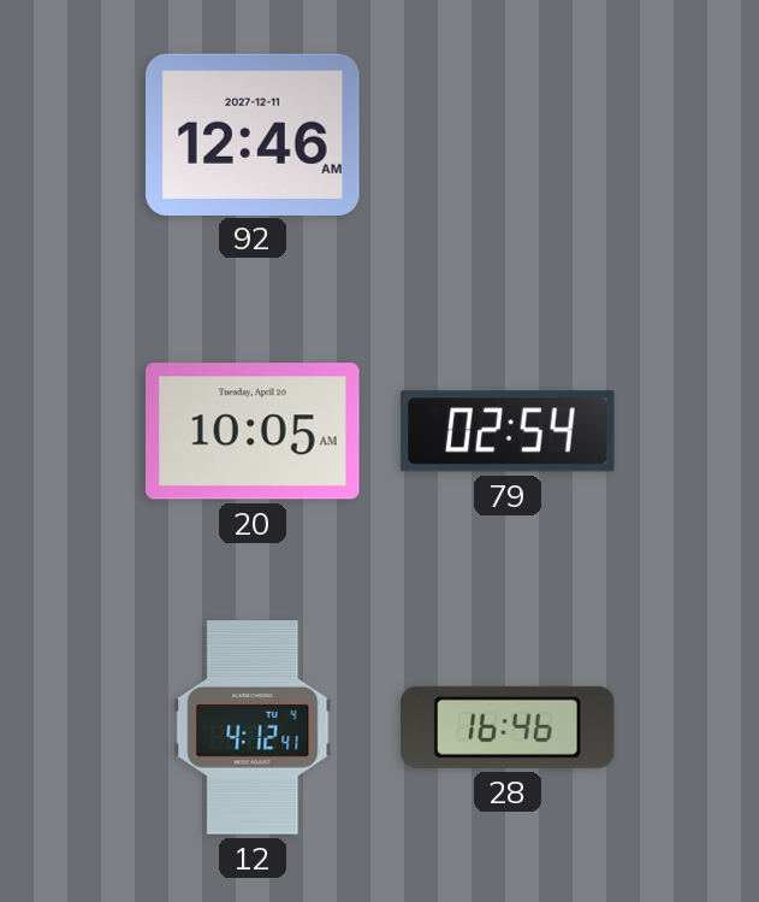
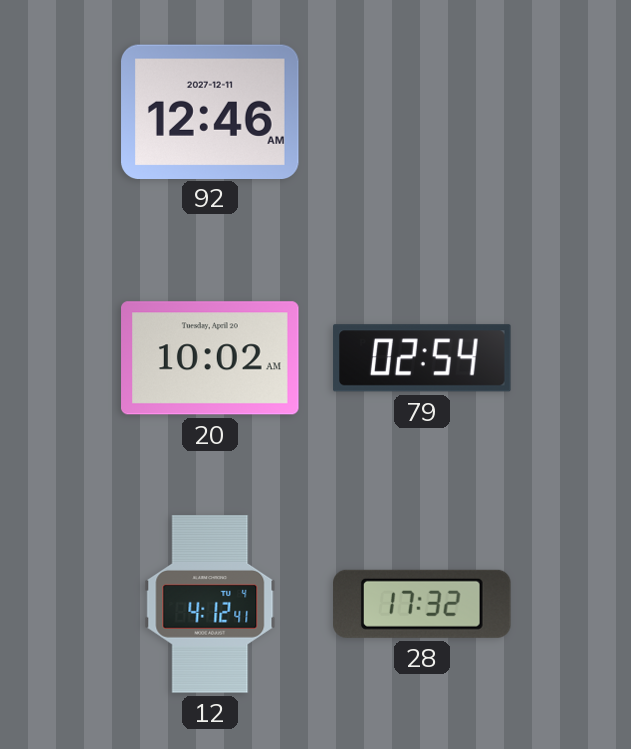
20: 10:05 -> 10:02
28: 16:46 -> 17:32
